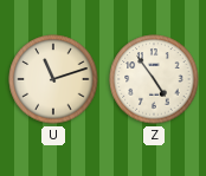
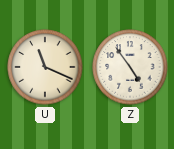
U: 11:12 -> 11:19
